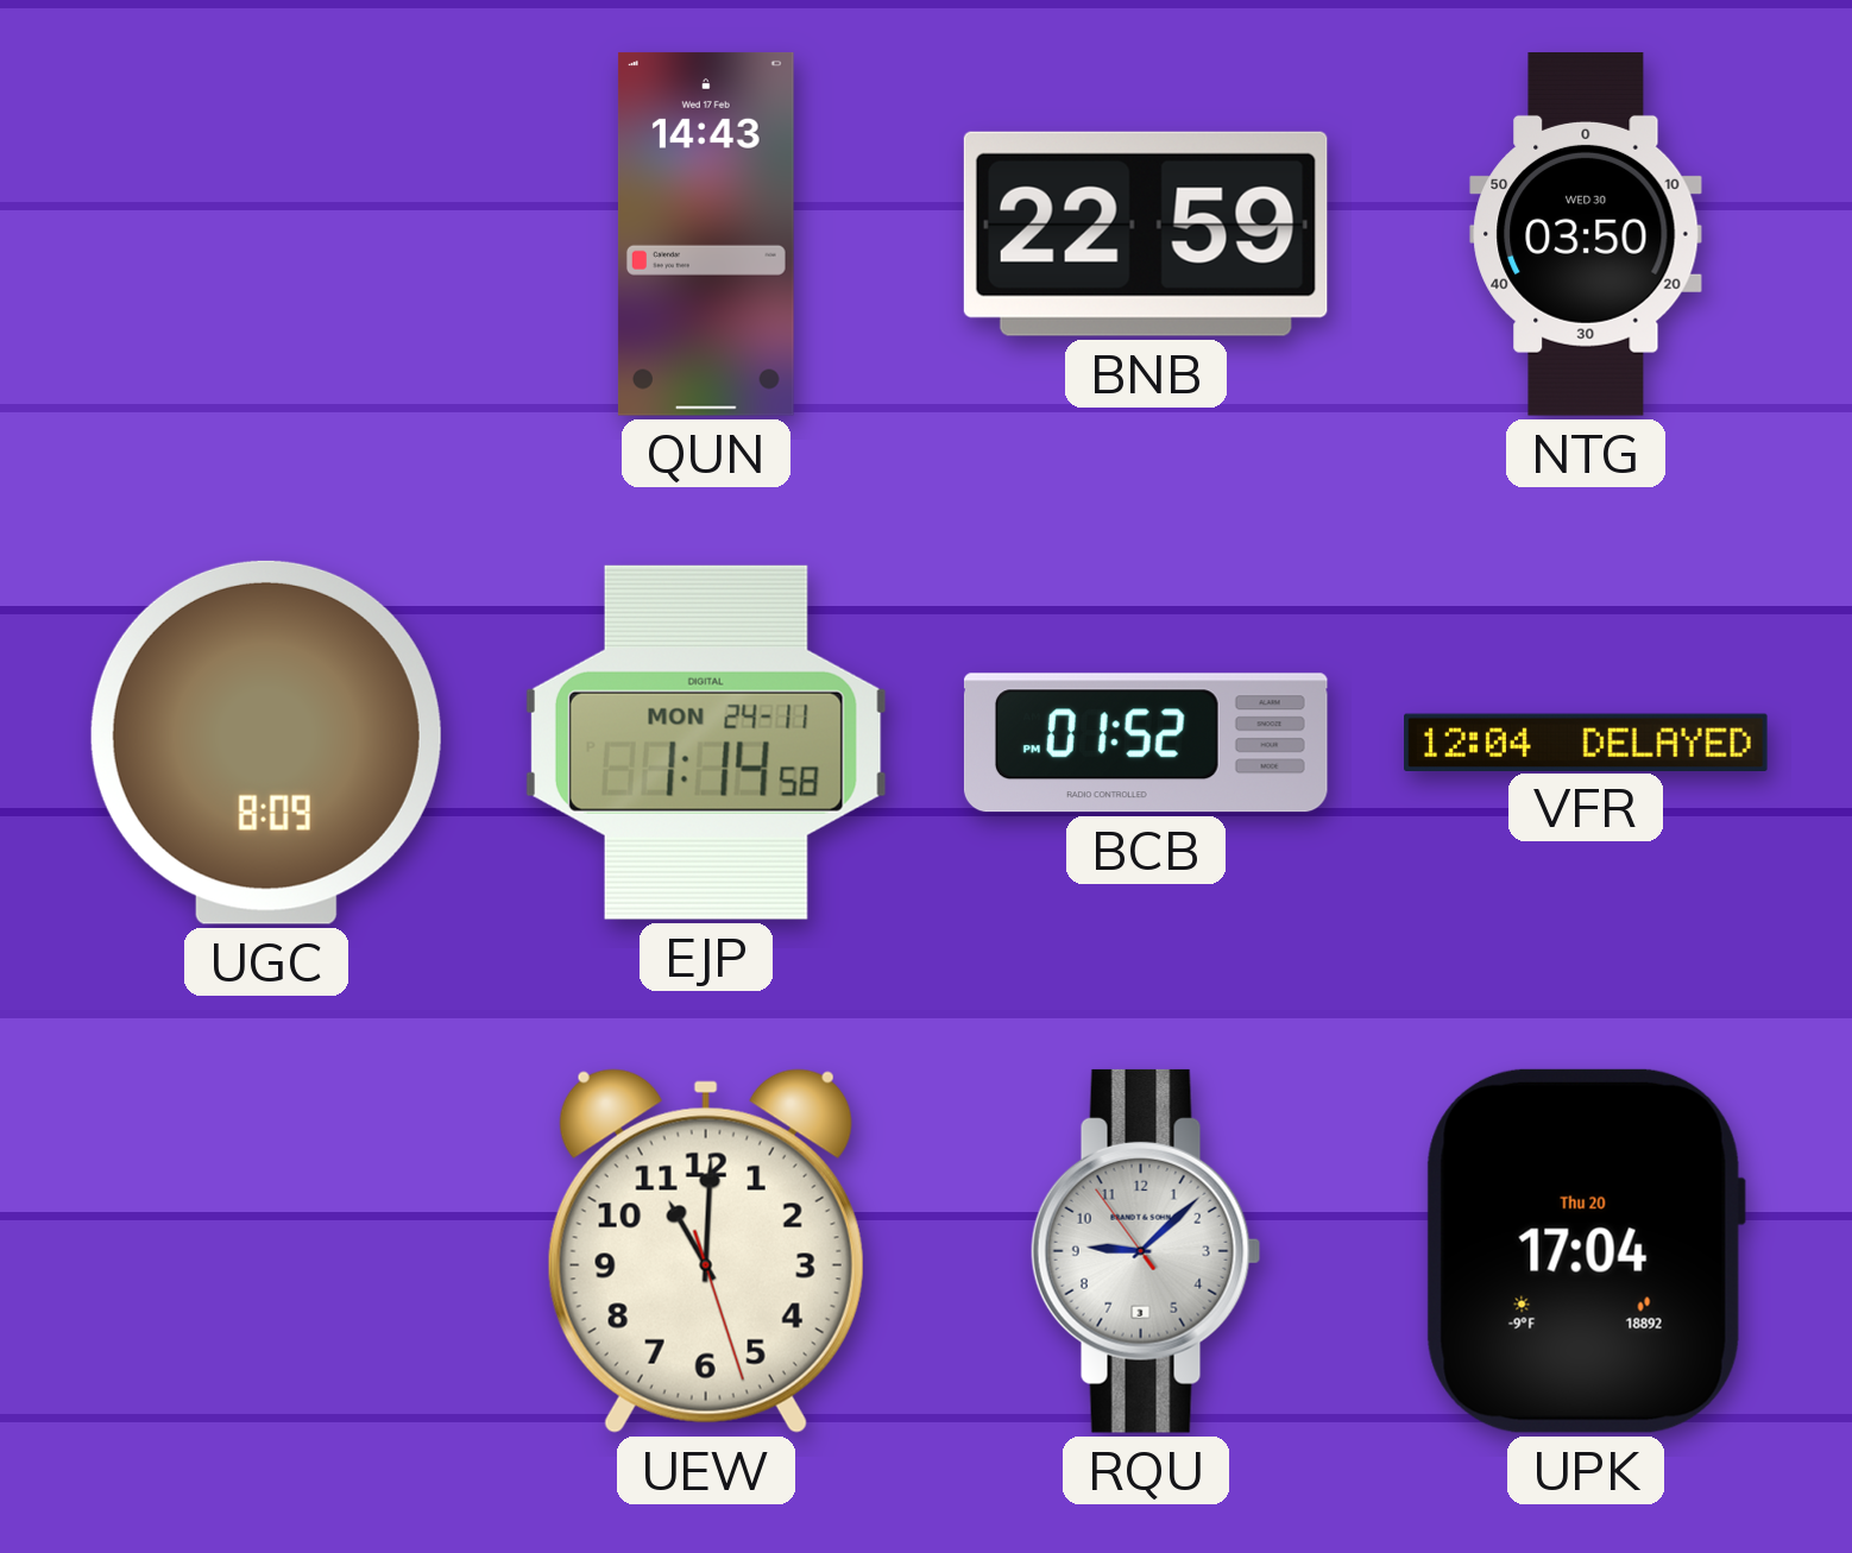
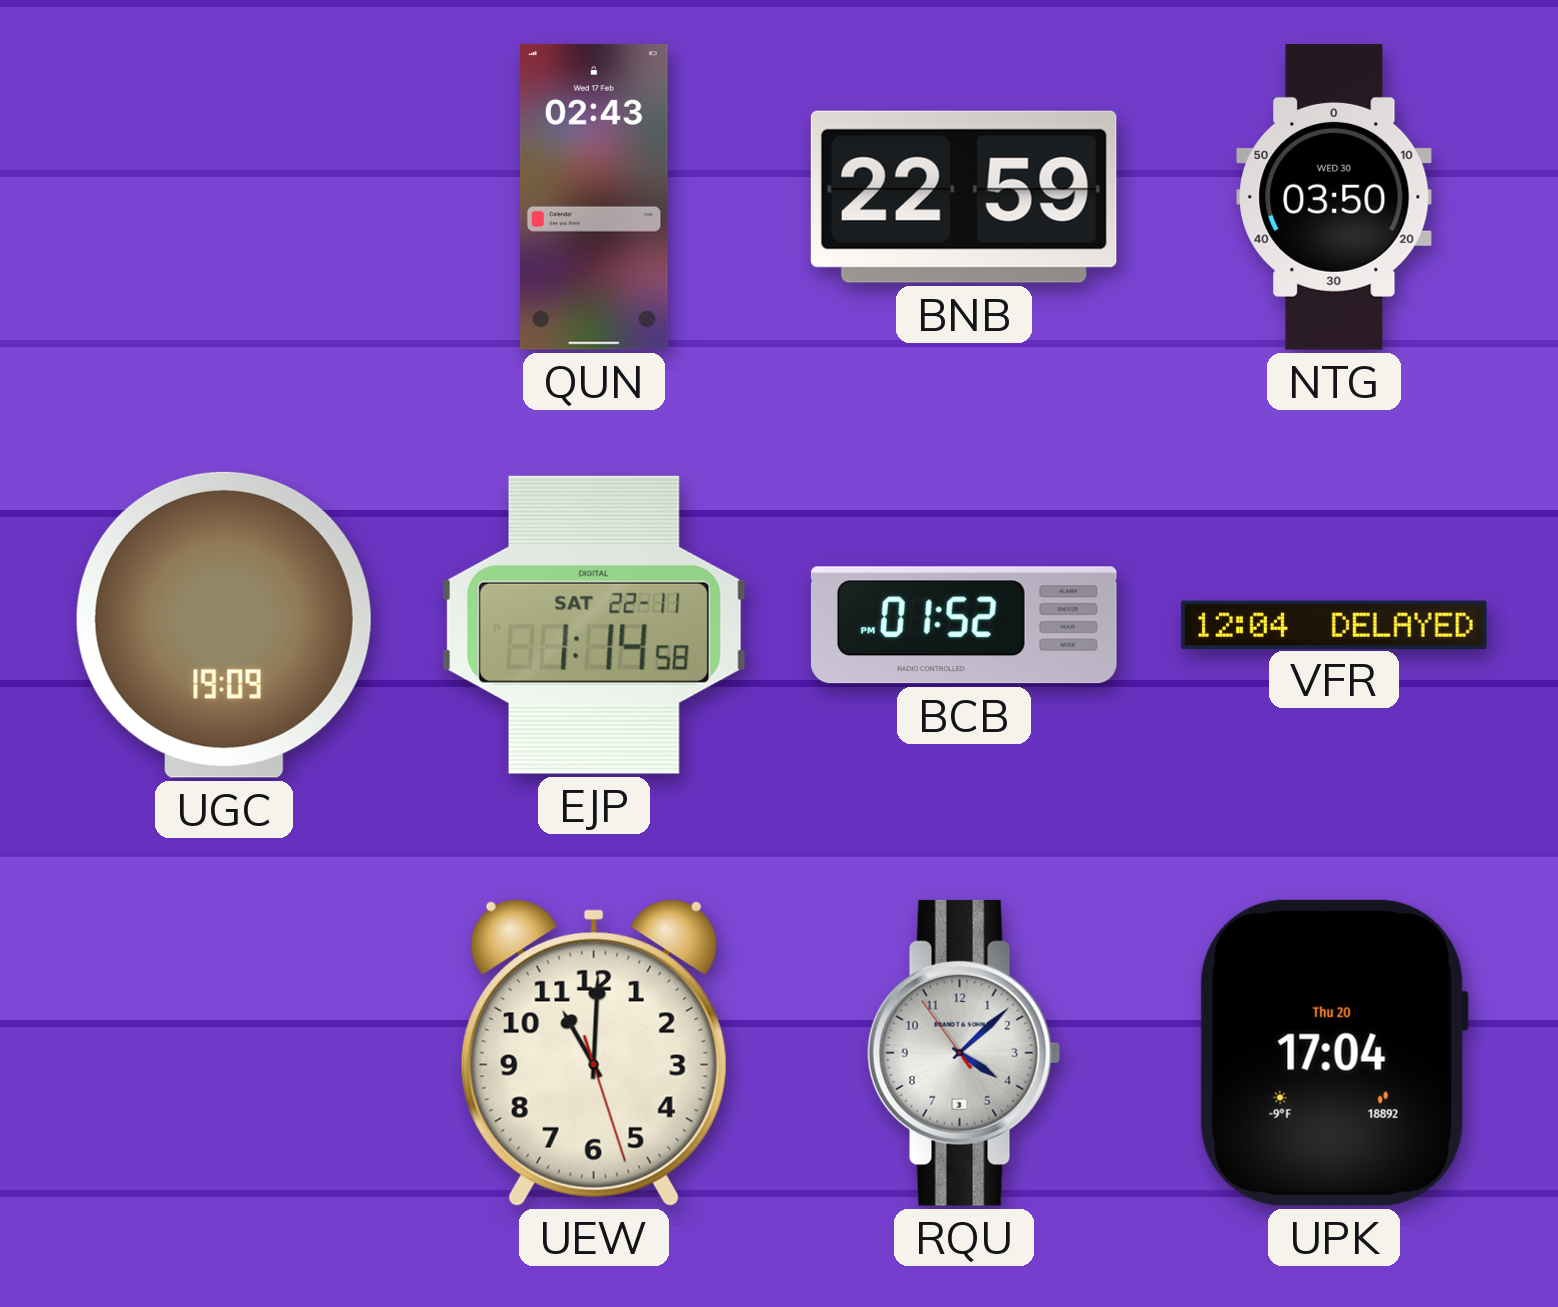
QUN: 14:43 -> 02:43
UGC: 8:09 -> 19:09
EJP date: MON 24-11 -> SAT 22-11
RQU: 9:07 -> 4:07
